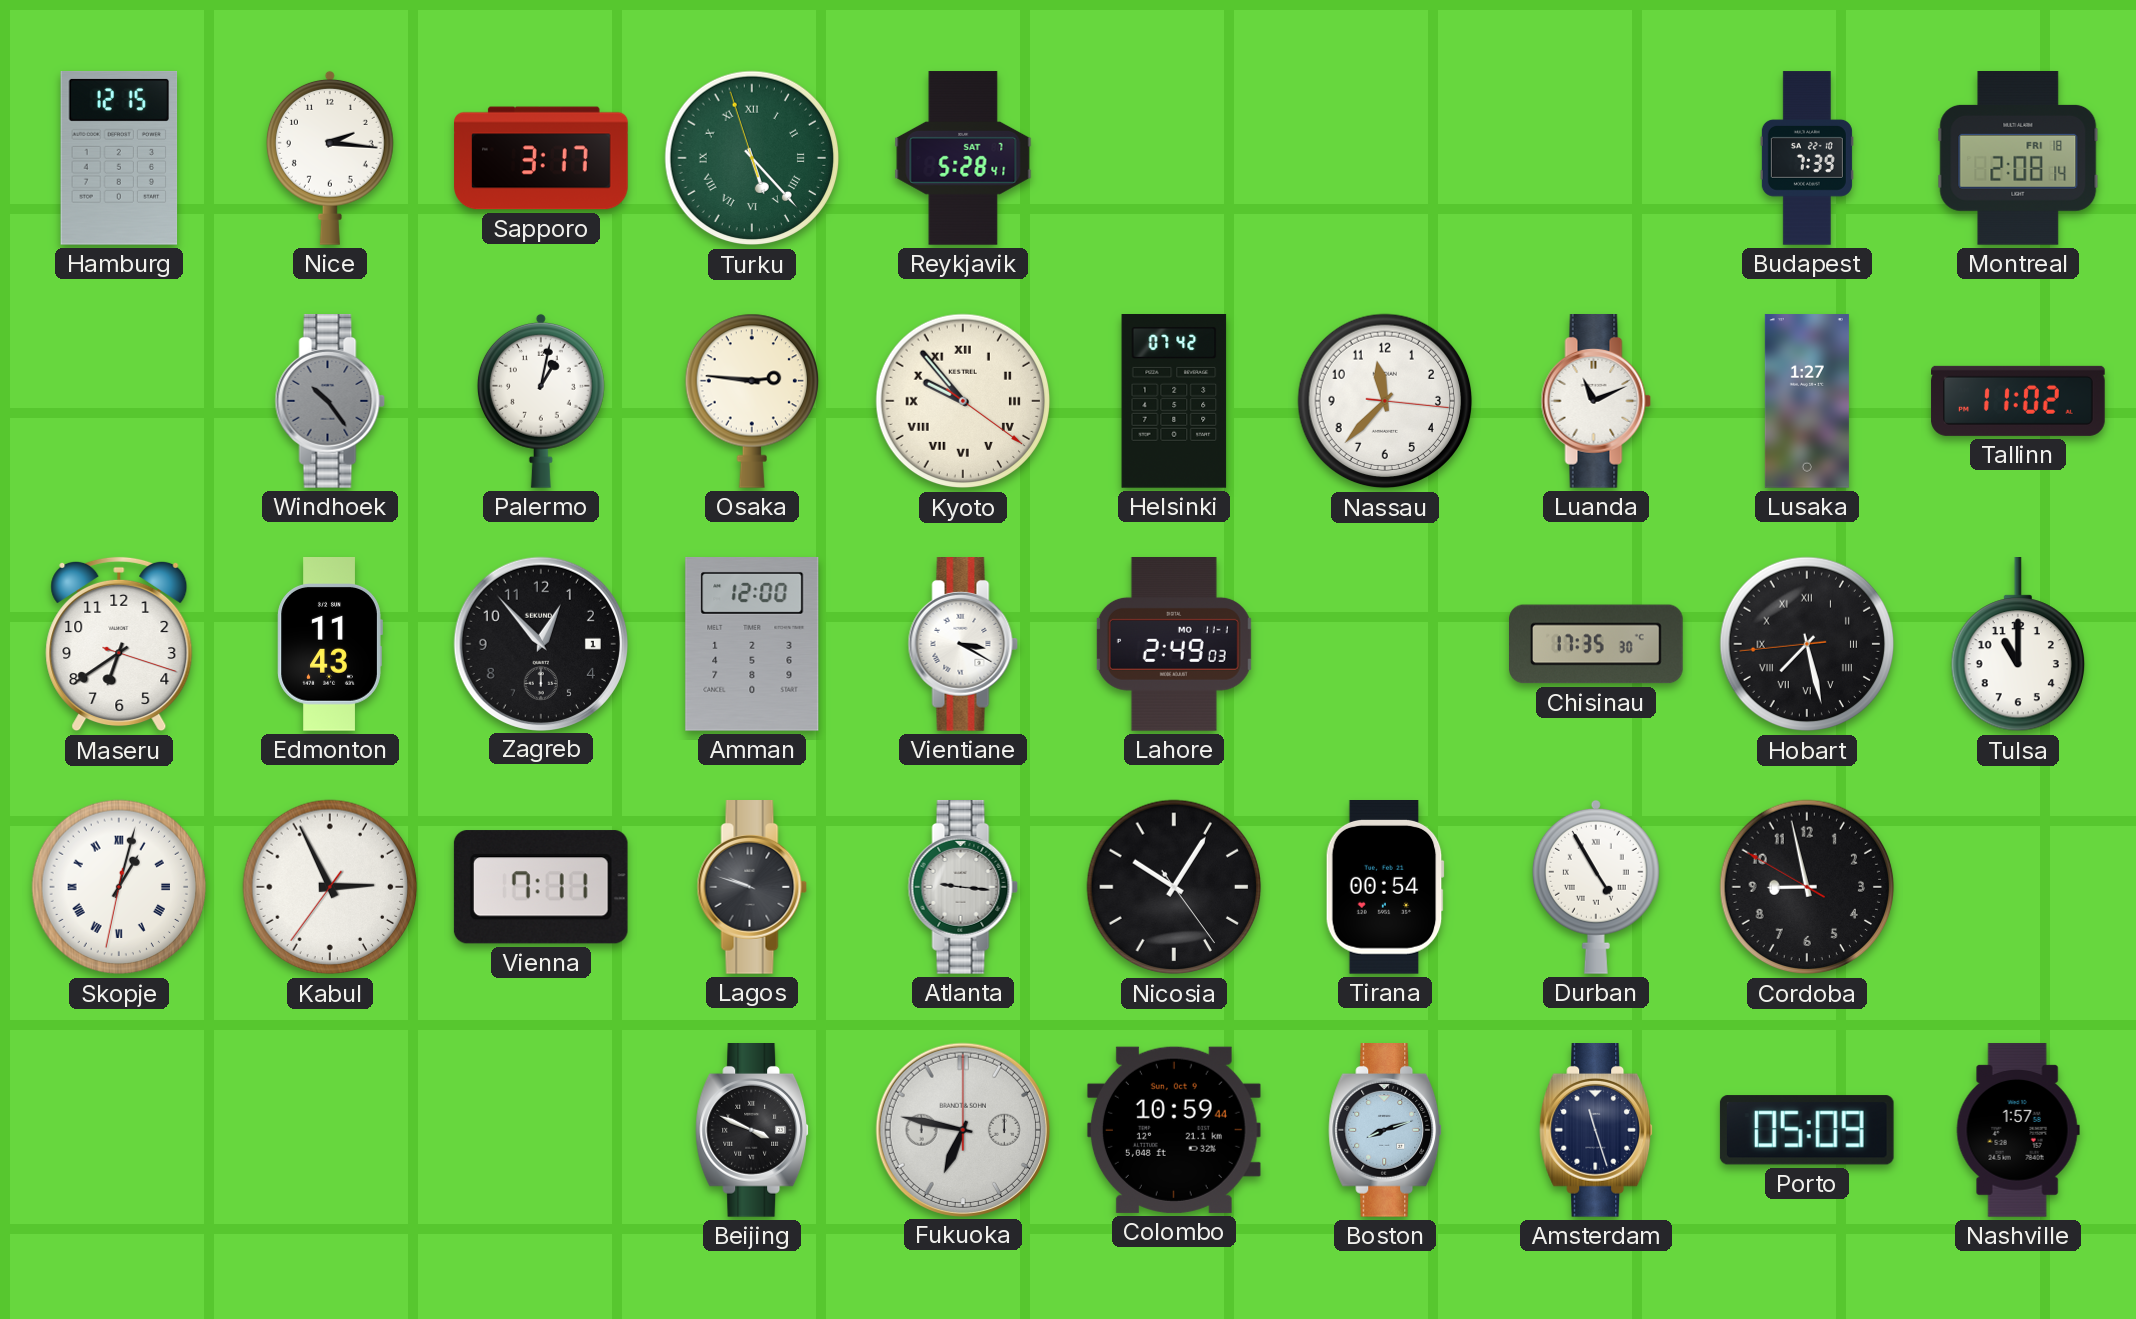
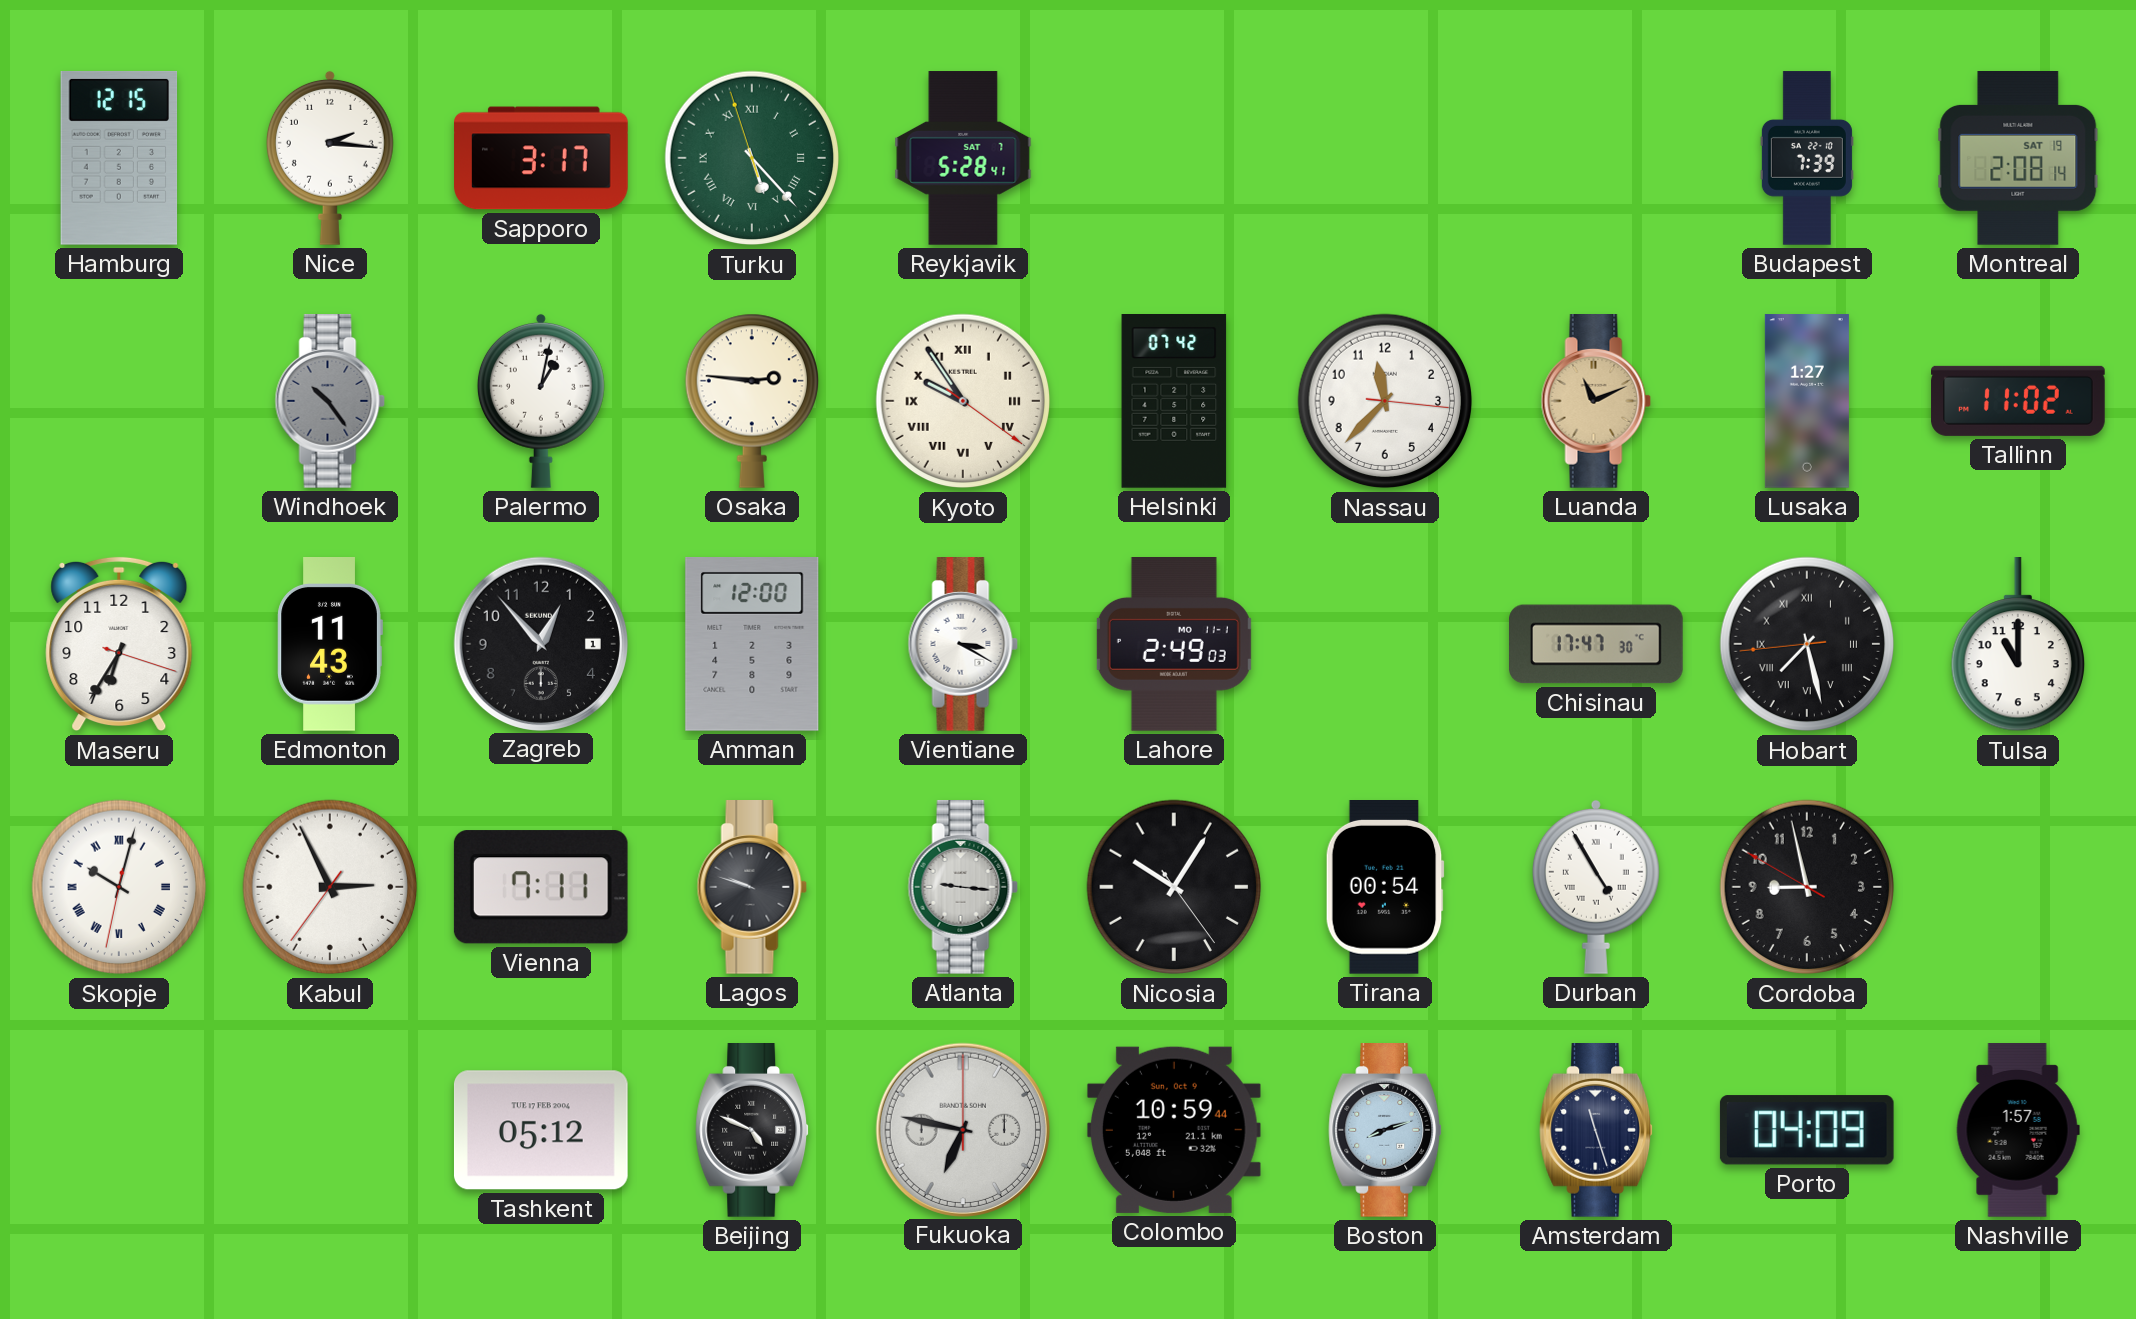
Montreal date: FRI 18 -> SAT 19
Kyoto: 9:53 -> 9:54
Luanda dial: white -> champagne
Maseru: 6:39 -> 6:35
Chisinau: 17:35 -> 17:47
Skopje: 1:02 -> 10:02
Tashkent: none -> 05:12
Beijing: 3:49 -> 4:49
Porto: 05:09 -> 04:09
